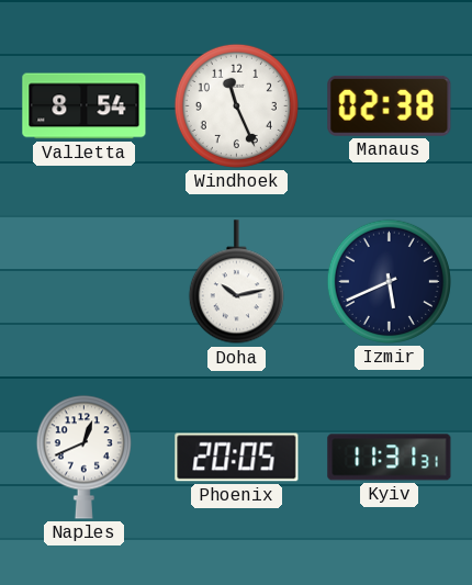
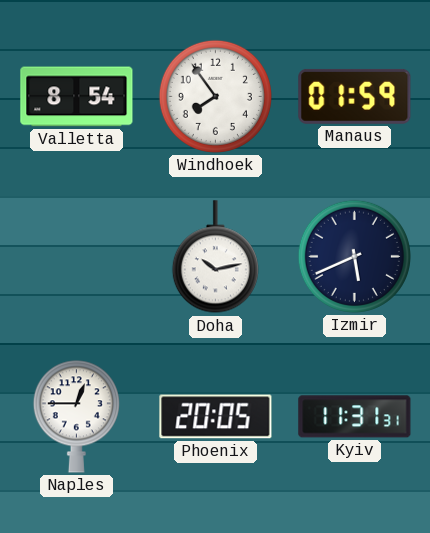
Windhoek: 11:26 -> 7:54
Manaus: 02:38 -> 01:59
Naples: 12:41 -> 12:45
